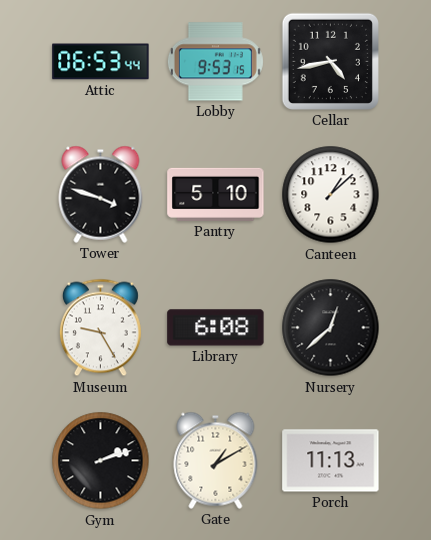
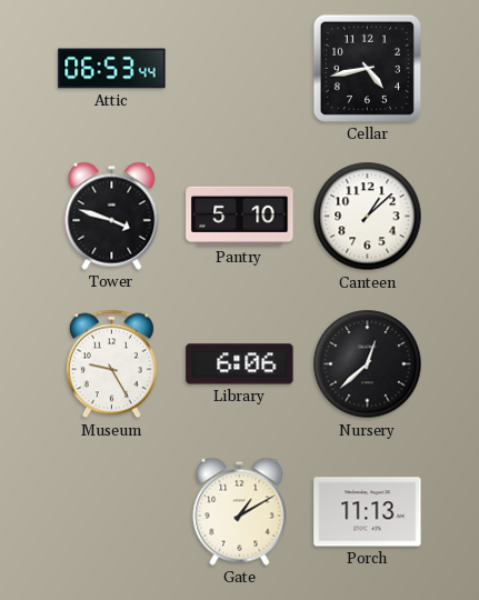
Lobby: 9:53 -> none
Library: 6:08 -> 6:06
Gym: 2:12 -> none
